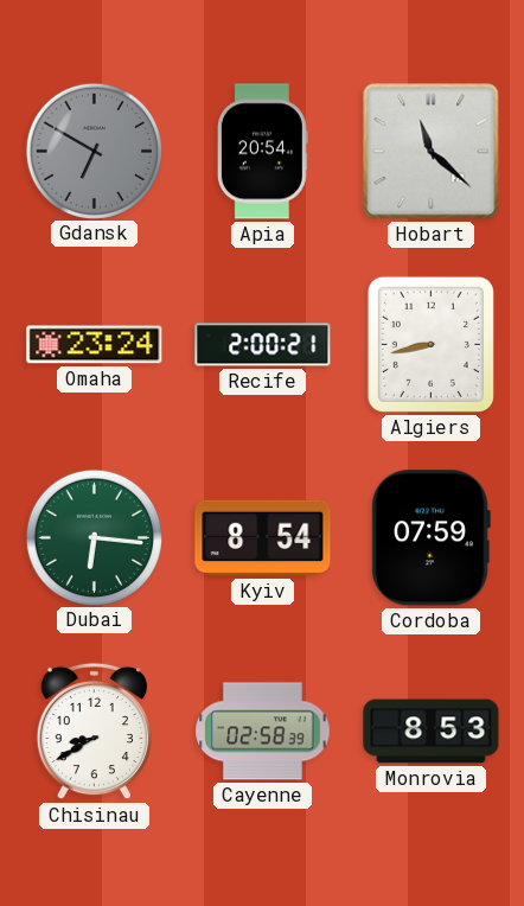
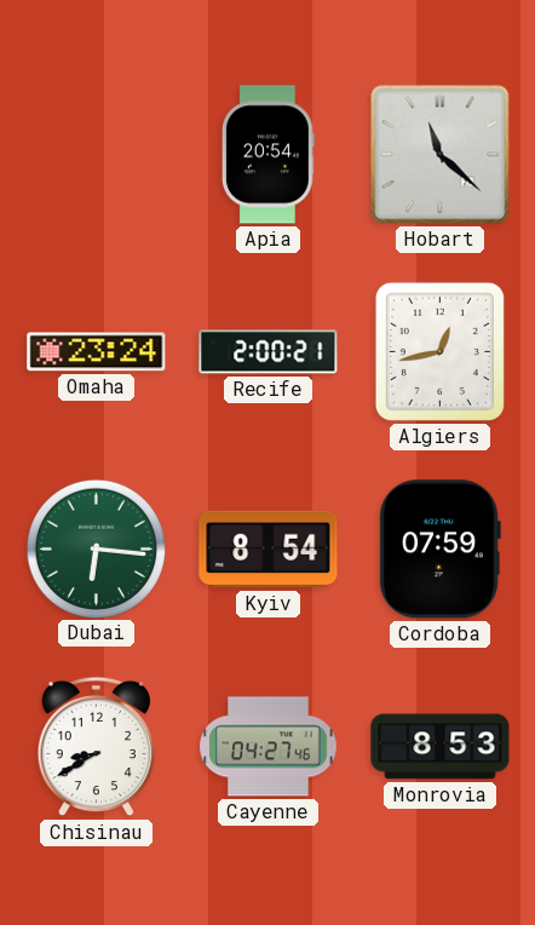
Gdansk: 6:50 -> none
Algiers: 8:43 -> 12:43
Cayenne: 02:58 -> 04:27
